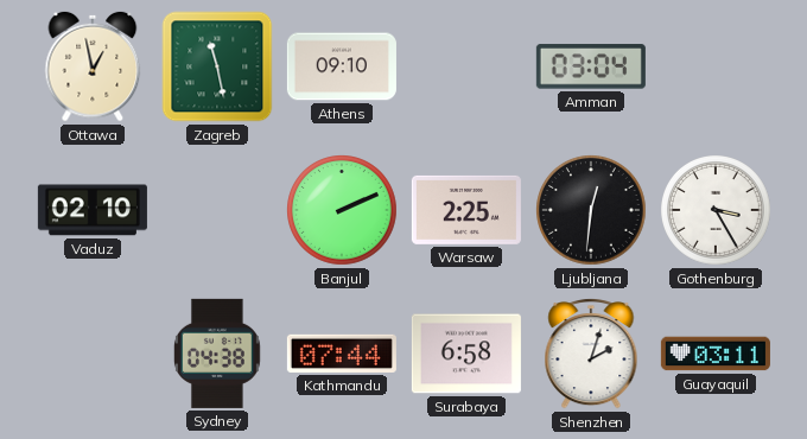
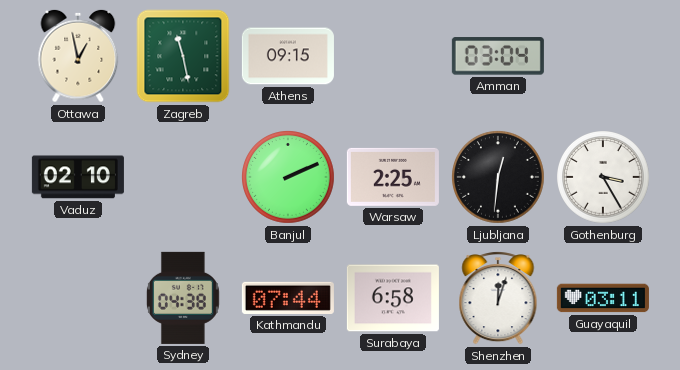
Athens: 09:10 -> 09:15
Shenzhen: 2:03 -> 12:03
